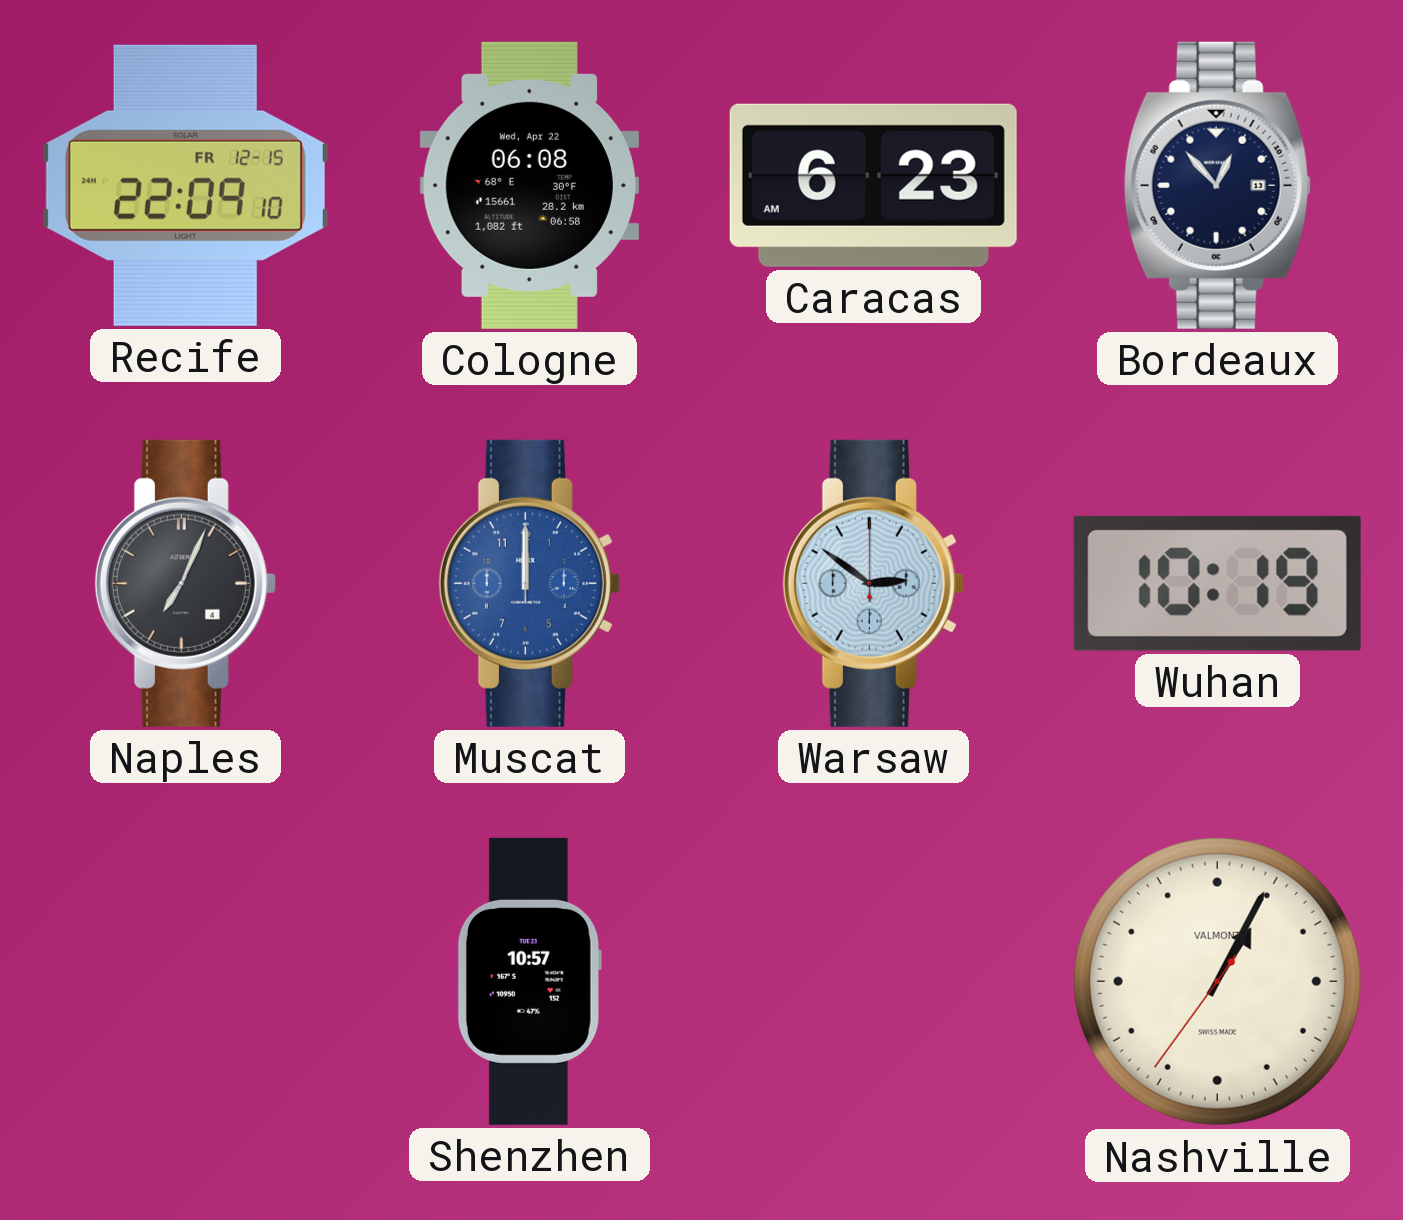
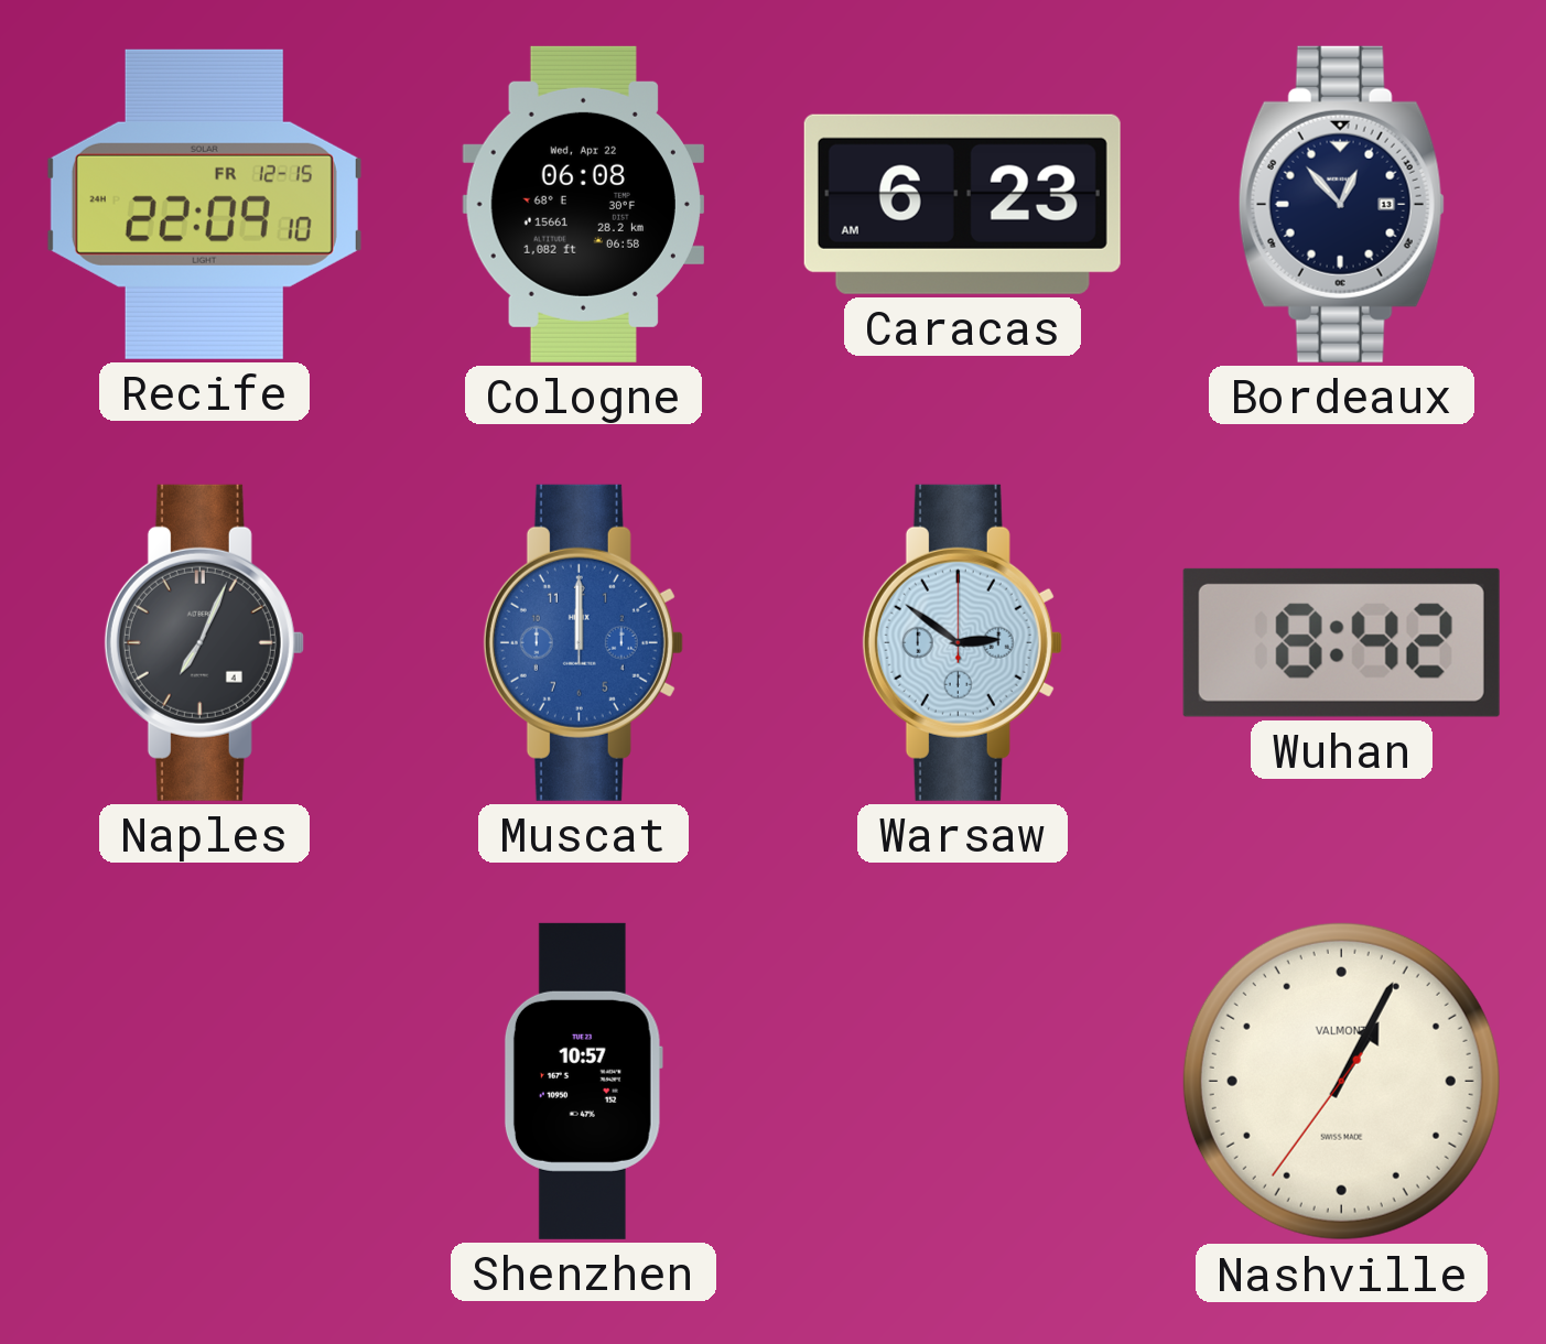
Wuhan: 10:19 -> 8:42
